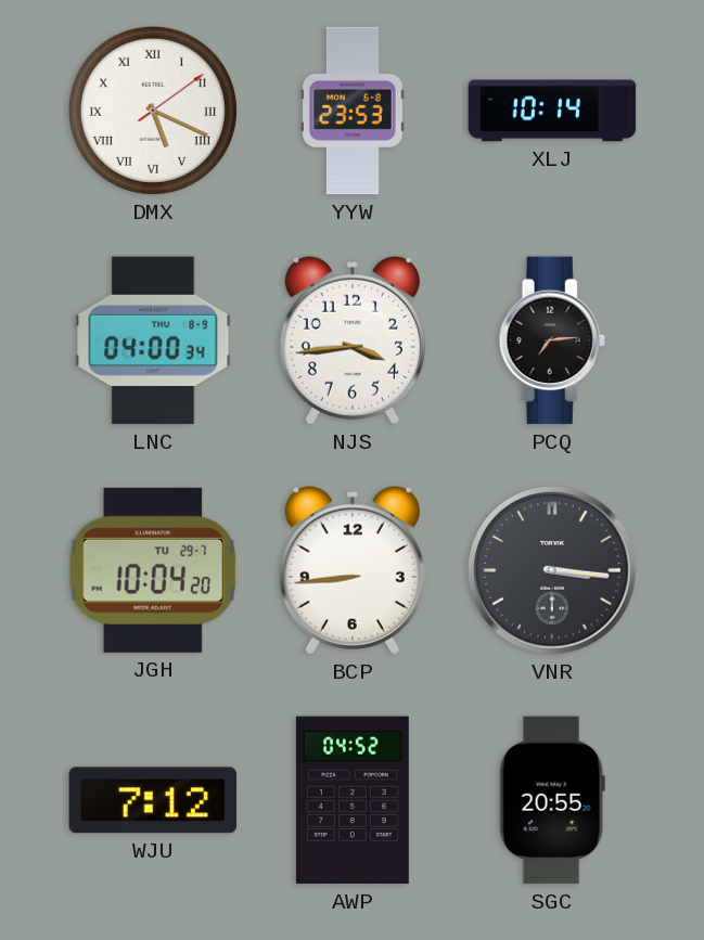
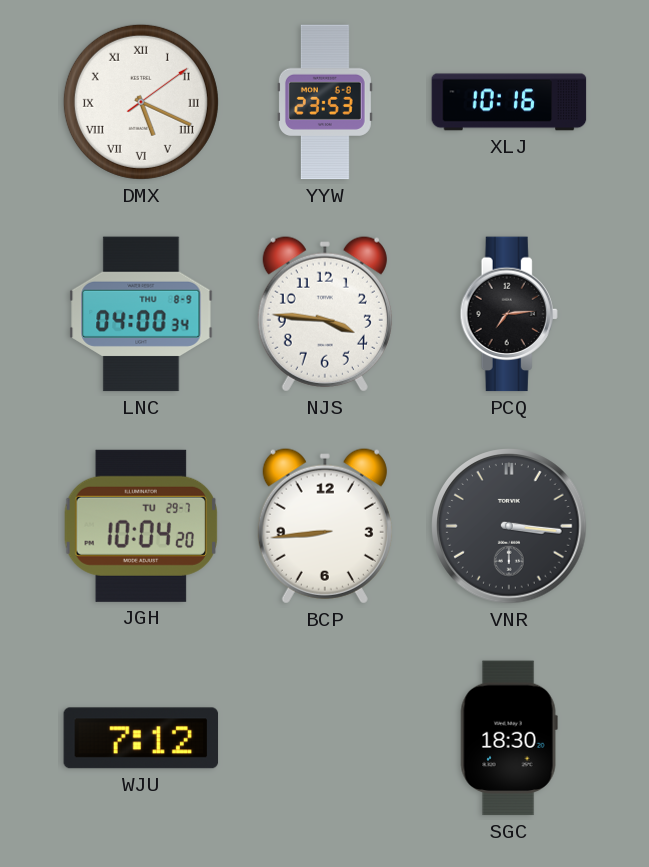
XLJ: 10:14 -> 10:16
NJS: 3:44 -> 3:46
AWP: 04:52 -> none
SGC: 20:55 -> 18:30
